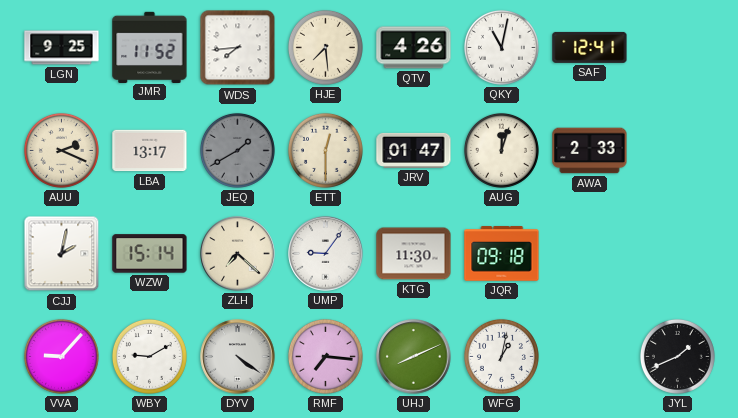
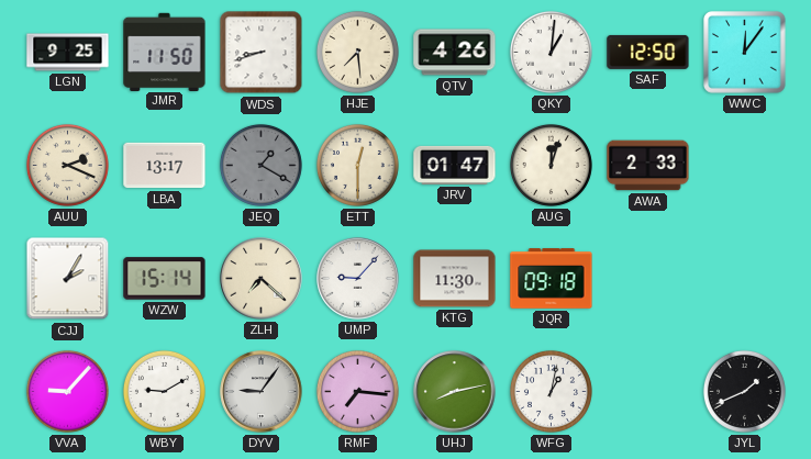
JMR: 11:52 -> 11:50
WDS: 7:44 -> 8:42
QKY: 11:02 -> 1:01
SAF: 12:41 -> 12:50
WWC: none -> 12:06
JEQ: 1:40 -> 1:20
CJJ: 2:02 -> 2:05
UMP: 9:06 -> 9:07
DYV: 4:21 -> 9:06
UHJ: 8:11 -> 8:13
